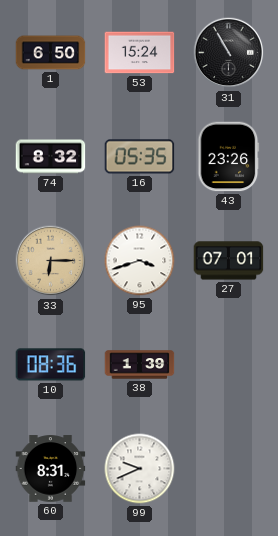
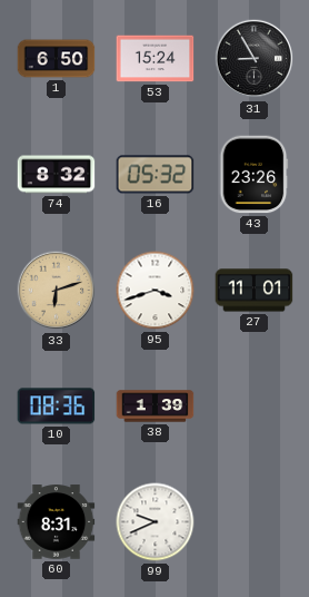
31: 10:55 -> 8:55
16: 05:35 -> 05:32
33: 6:15 -> 6:12
27: 07:01 -> 11:01
